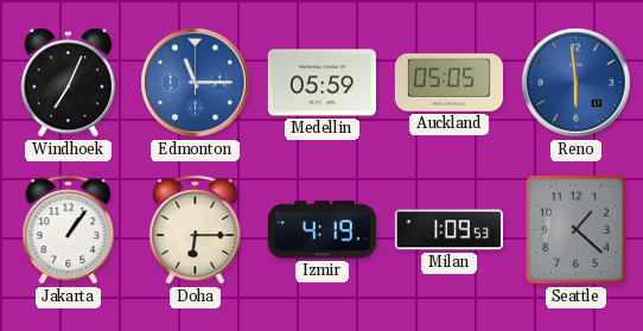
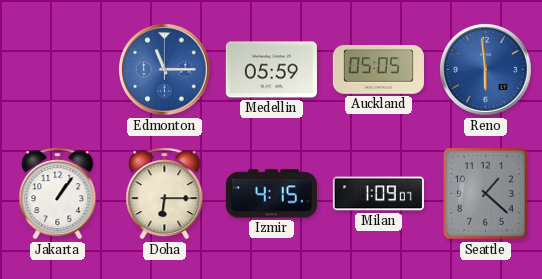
Windhoek: 7:04 -> none
Izmir: 4:19 -> 4:15
Milan: 1:09:53 -> 1:09:07
